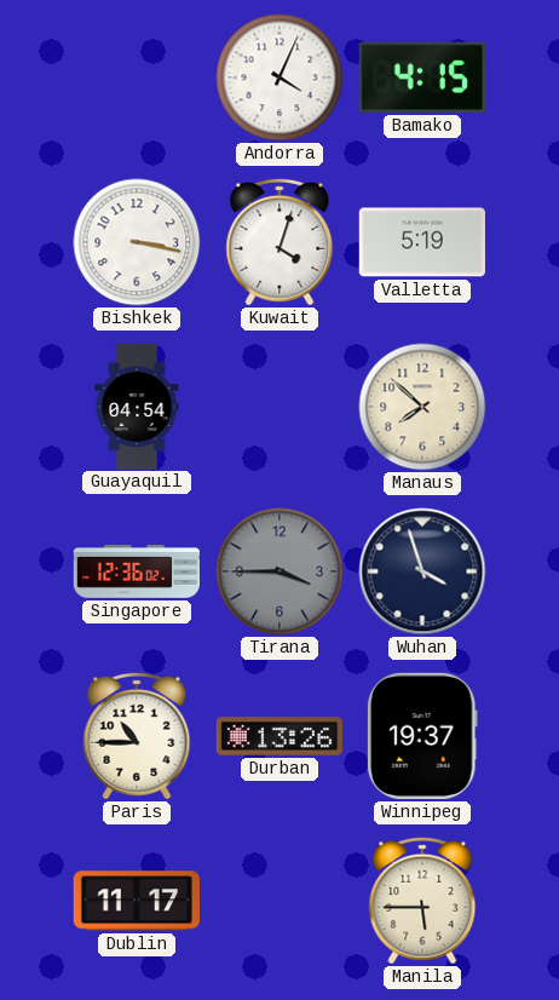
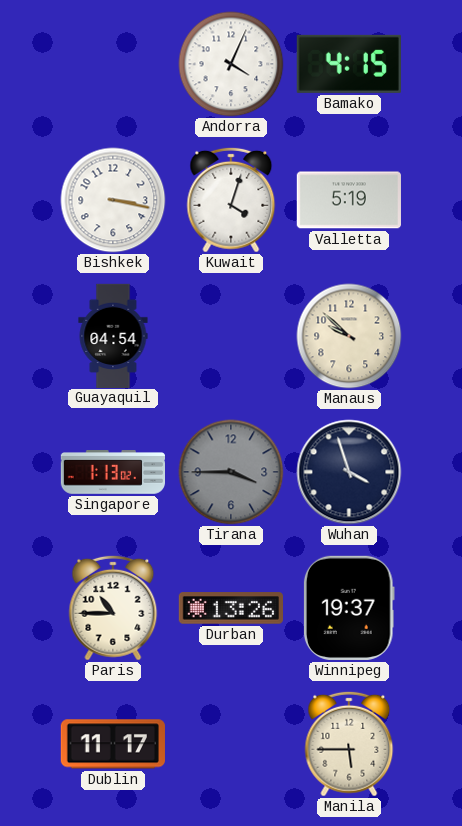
Manaus: 7:52 -> 9:52
Singapore: 12:36 -> 1:13
